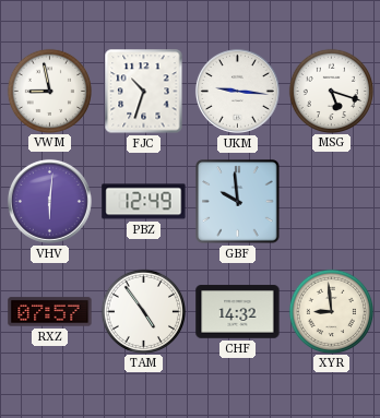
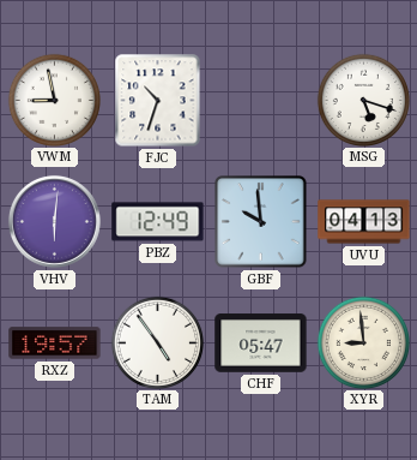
UKM: 9:16 -> none
UVU: none -> 04:13
RXZ: 07:57 -> 19:57
CHF: 14:32 -> 05:47
